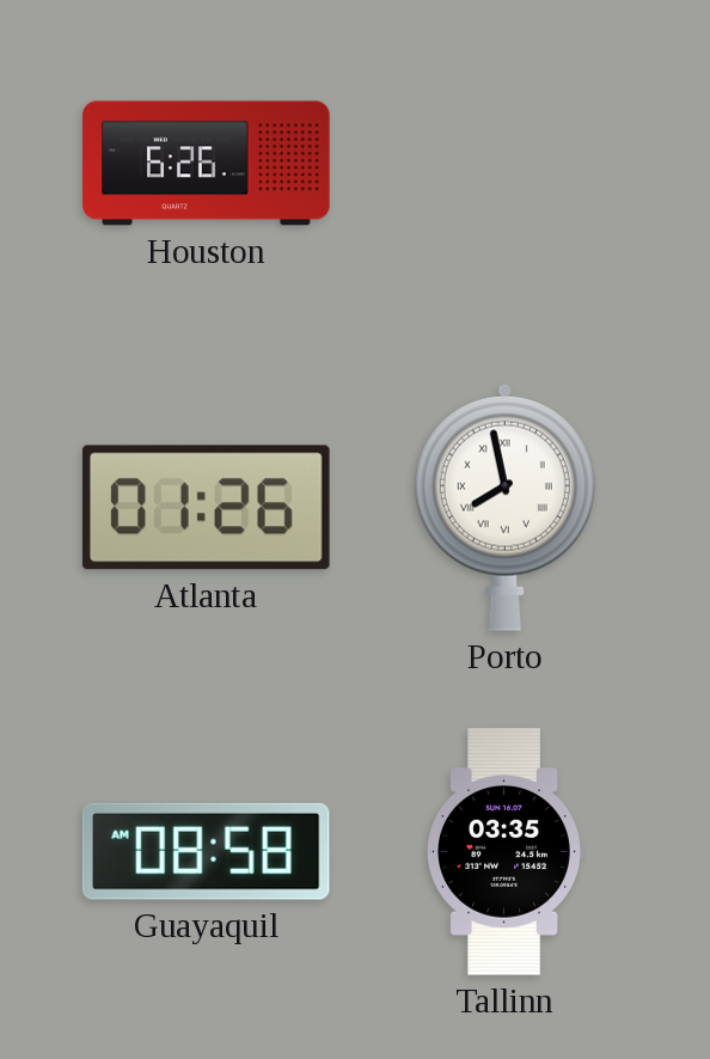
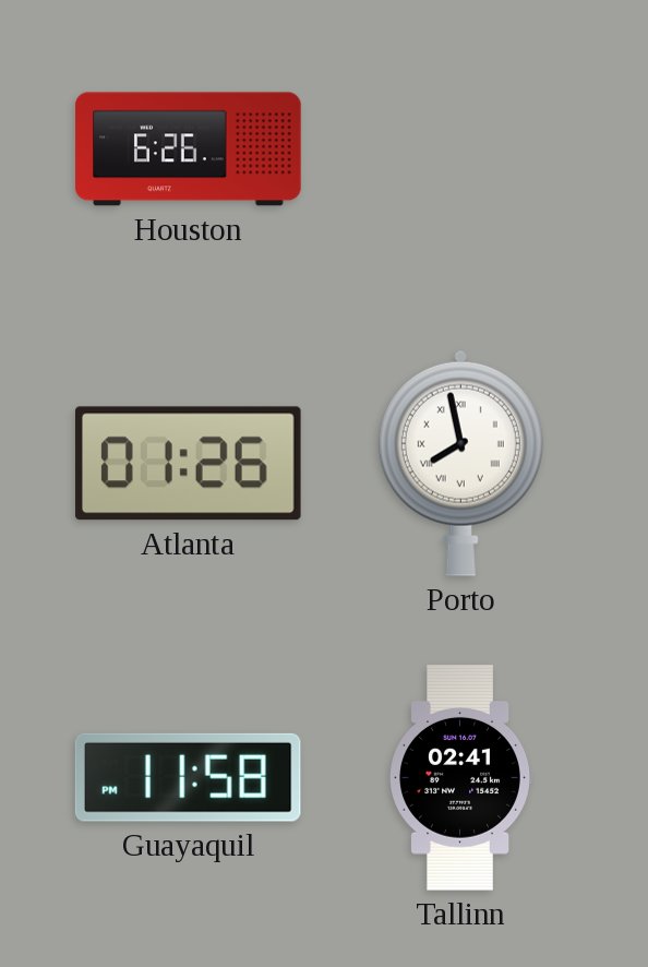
Guayaquil: 08:58 -> 11:58
Tallinn: 03:35 -> 02:41
